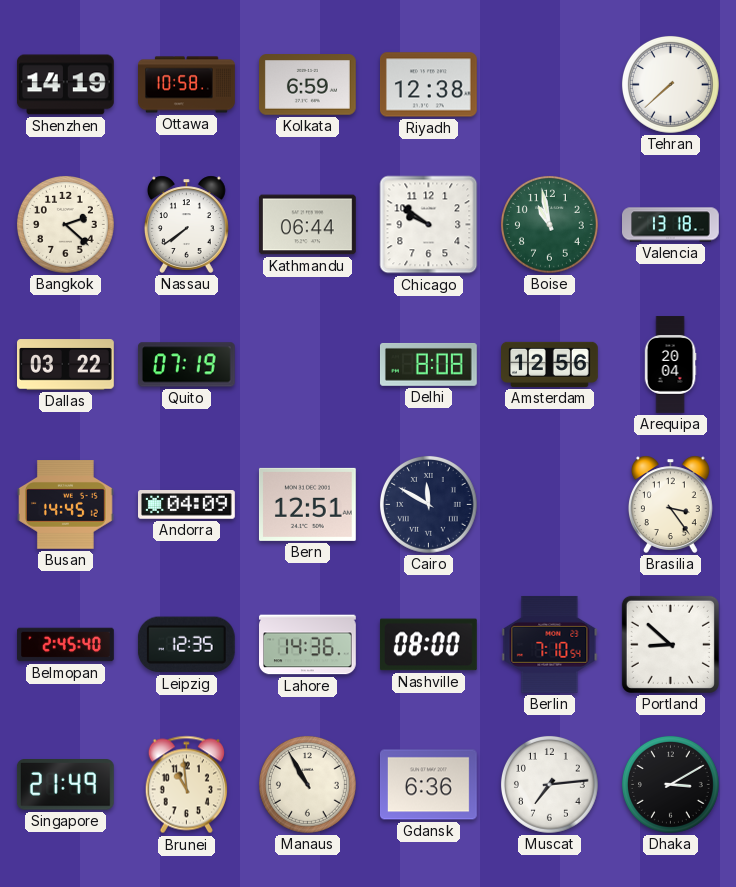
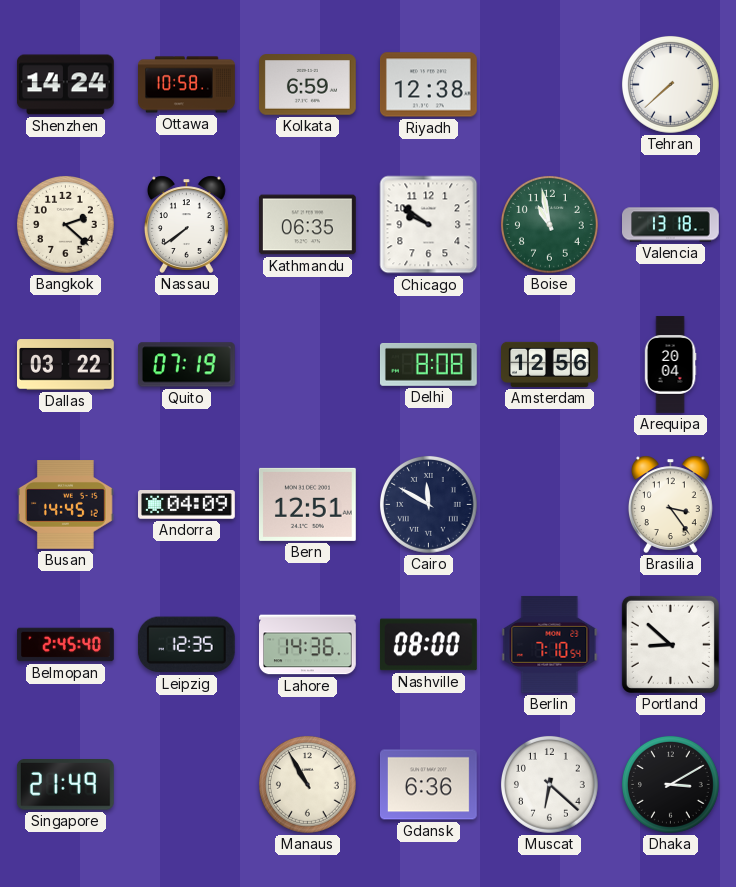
Shenzhen: 14:19 -> 14:24
Kathmandu: 06:44 -> 06:35
Brunei: 10:59 -> none
Muscat: 7:14 -> 6:22
